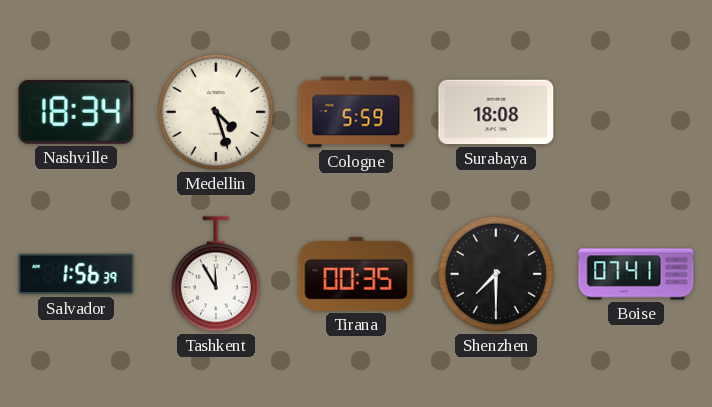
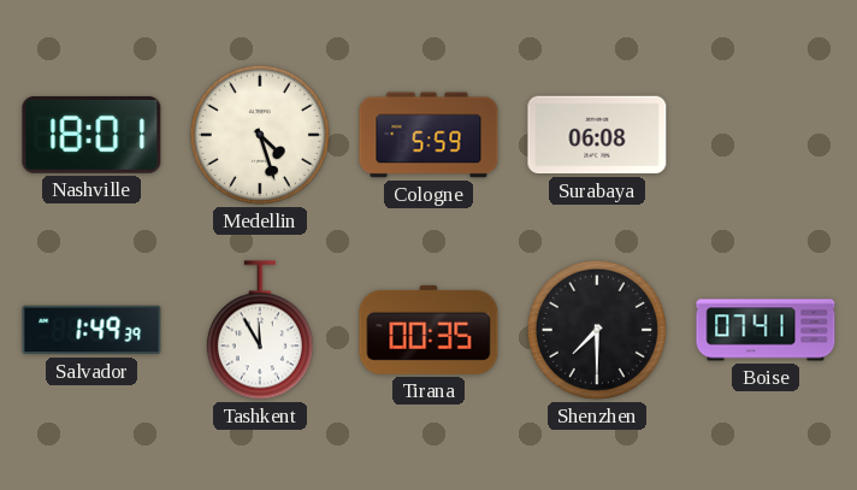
Nashville: 18:34 -> 18:01
Surabaya: 18:08 -> 06:08
Salvador: 1:56 -> 1:49
